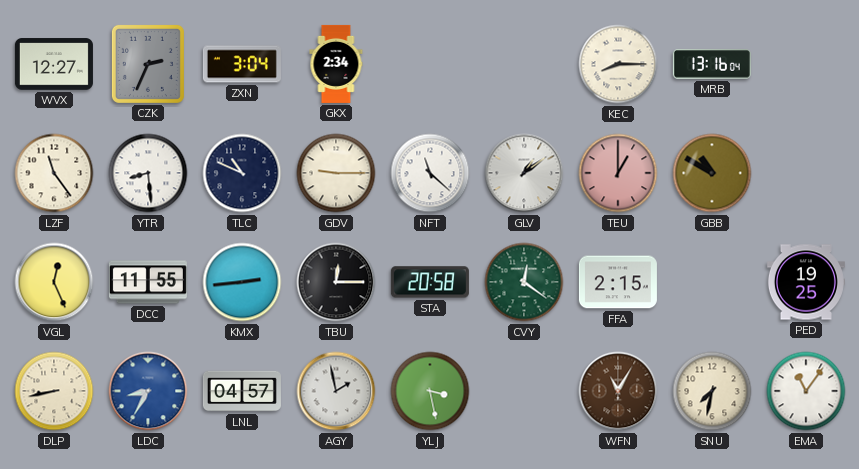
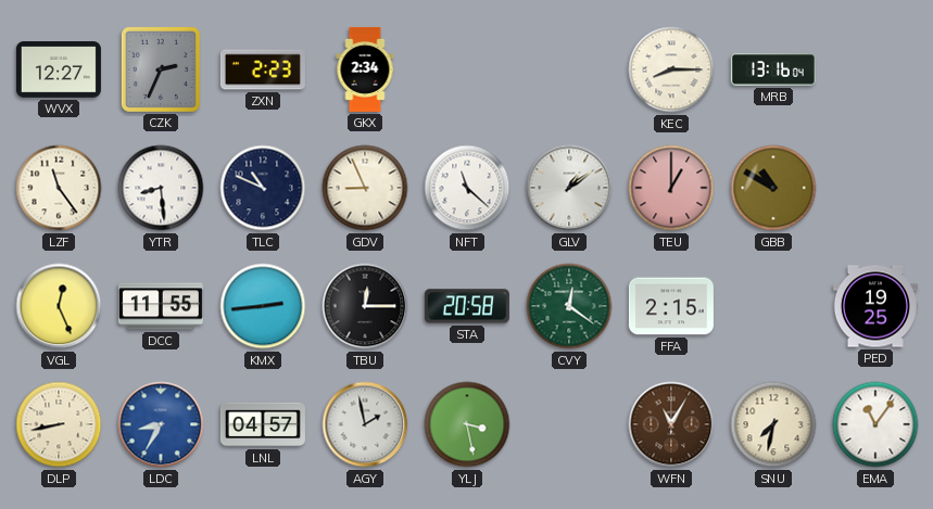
ZXN: 3:04 -> 2:23
GDV: 9:15 -> 8:56
